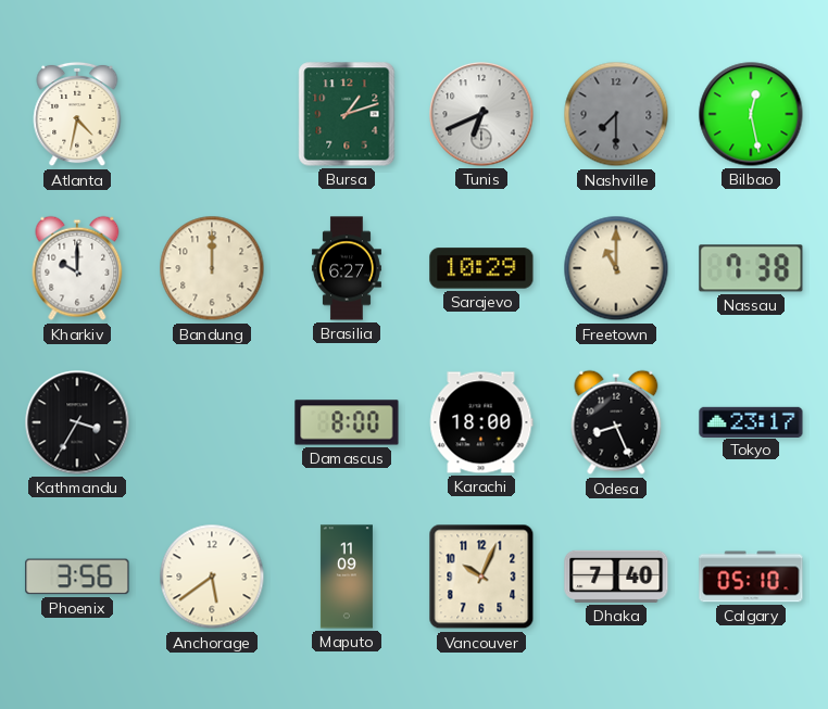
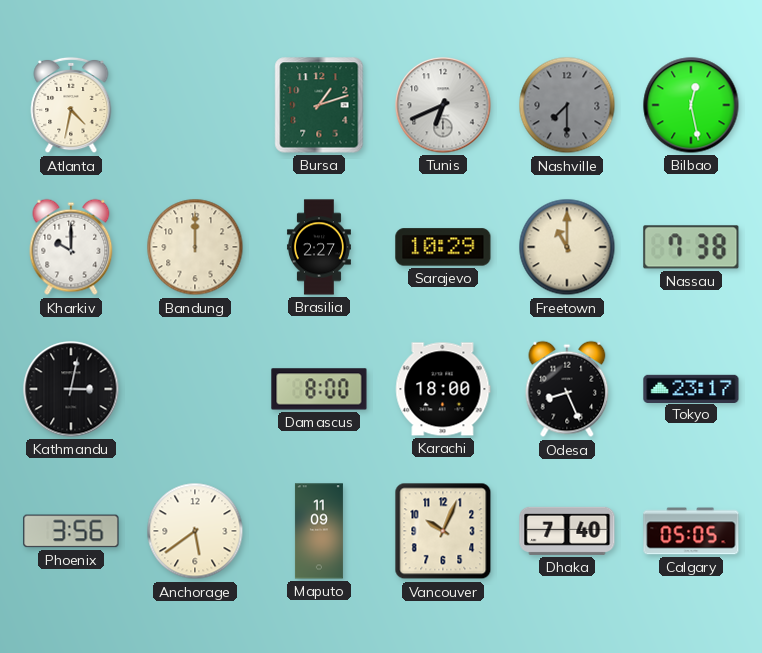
Brasilia: 6:27 -> 2:27
Kathmandu: 3:35 -> 3:02
Calgary: 05:10 -> 05:05
